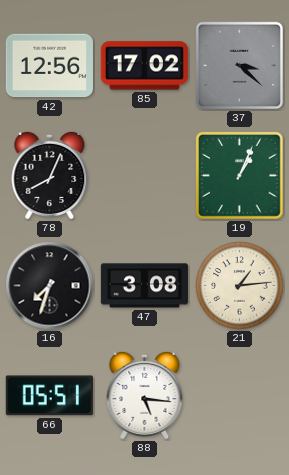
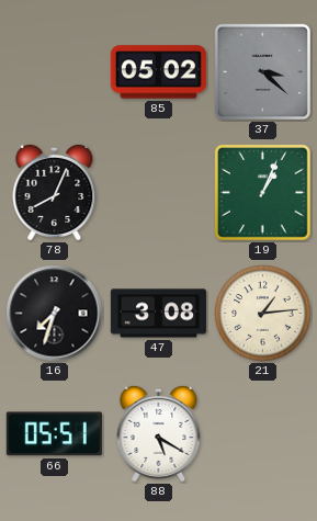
42: 12:56 -> none
85: 17:02 -> 05:02
88: 5:16 -> 5:20
